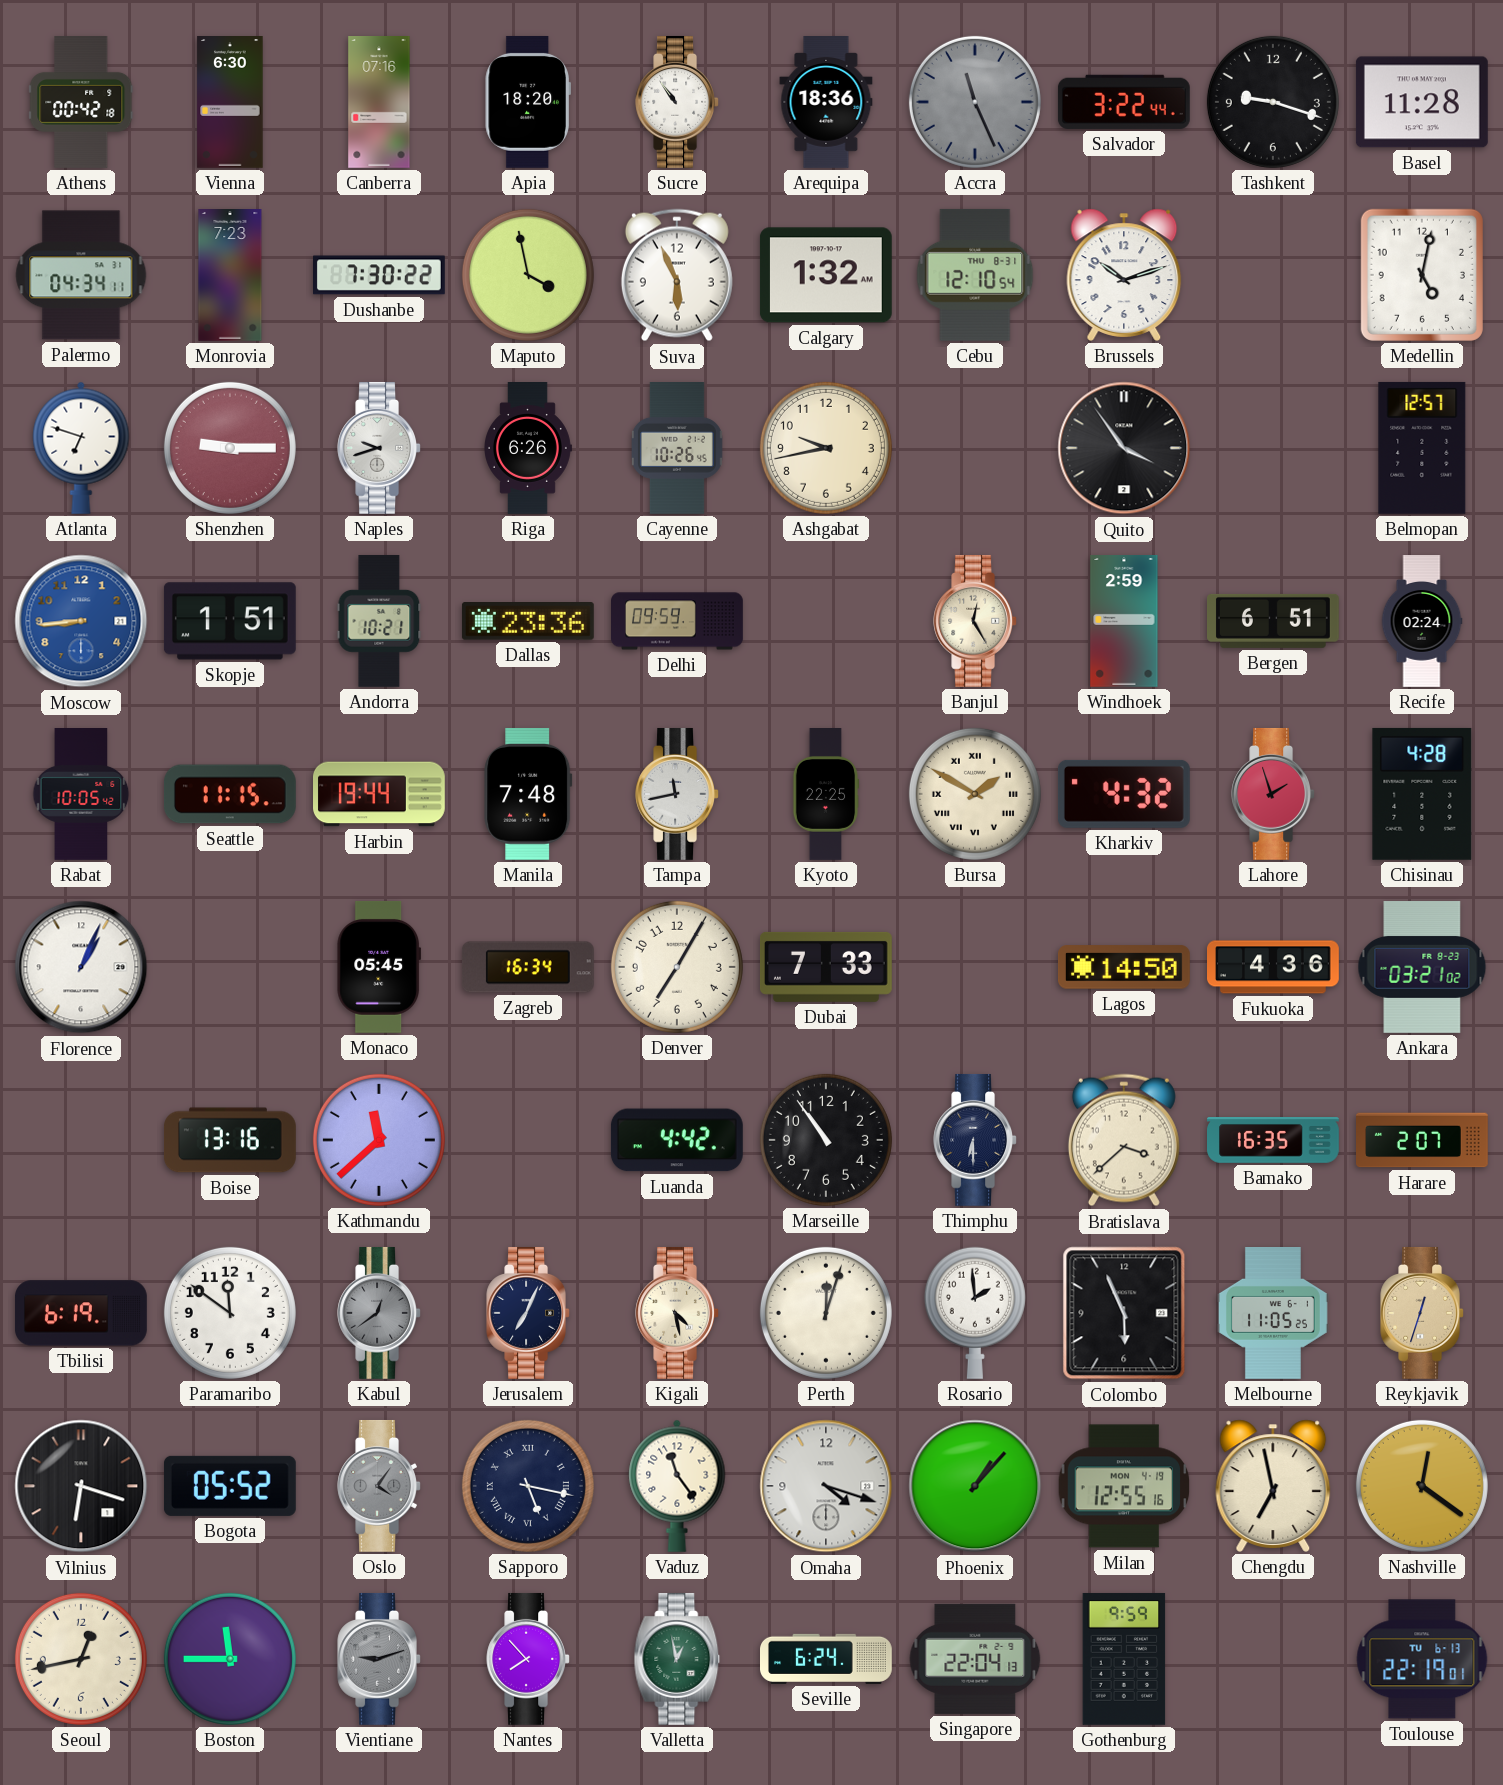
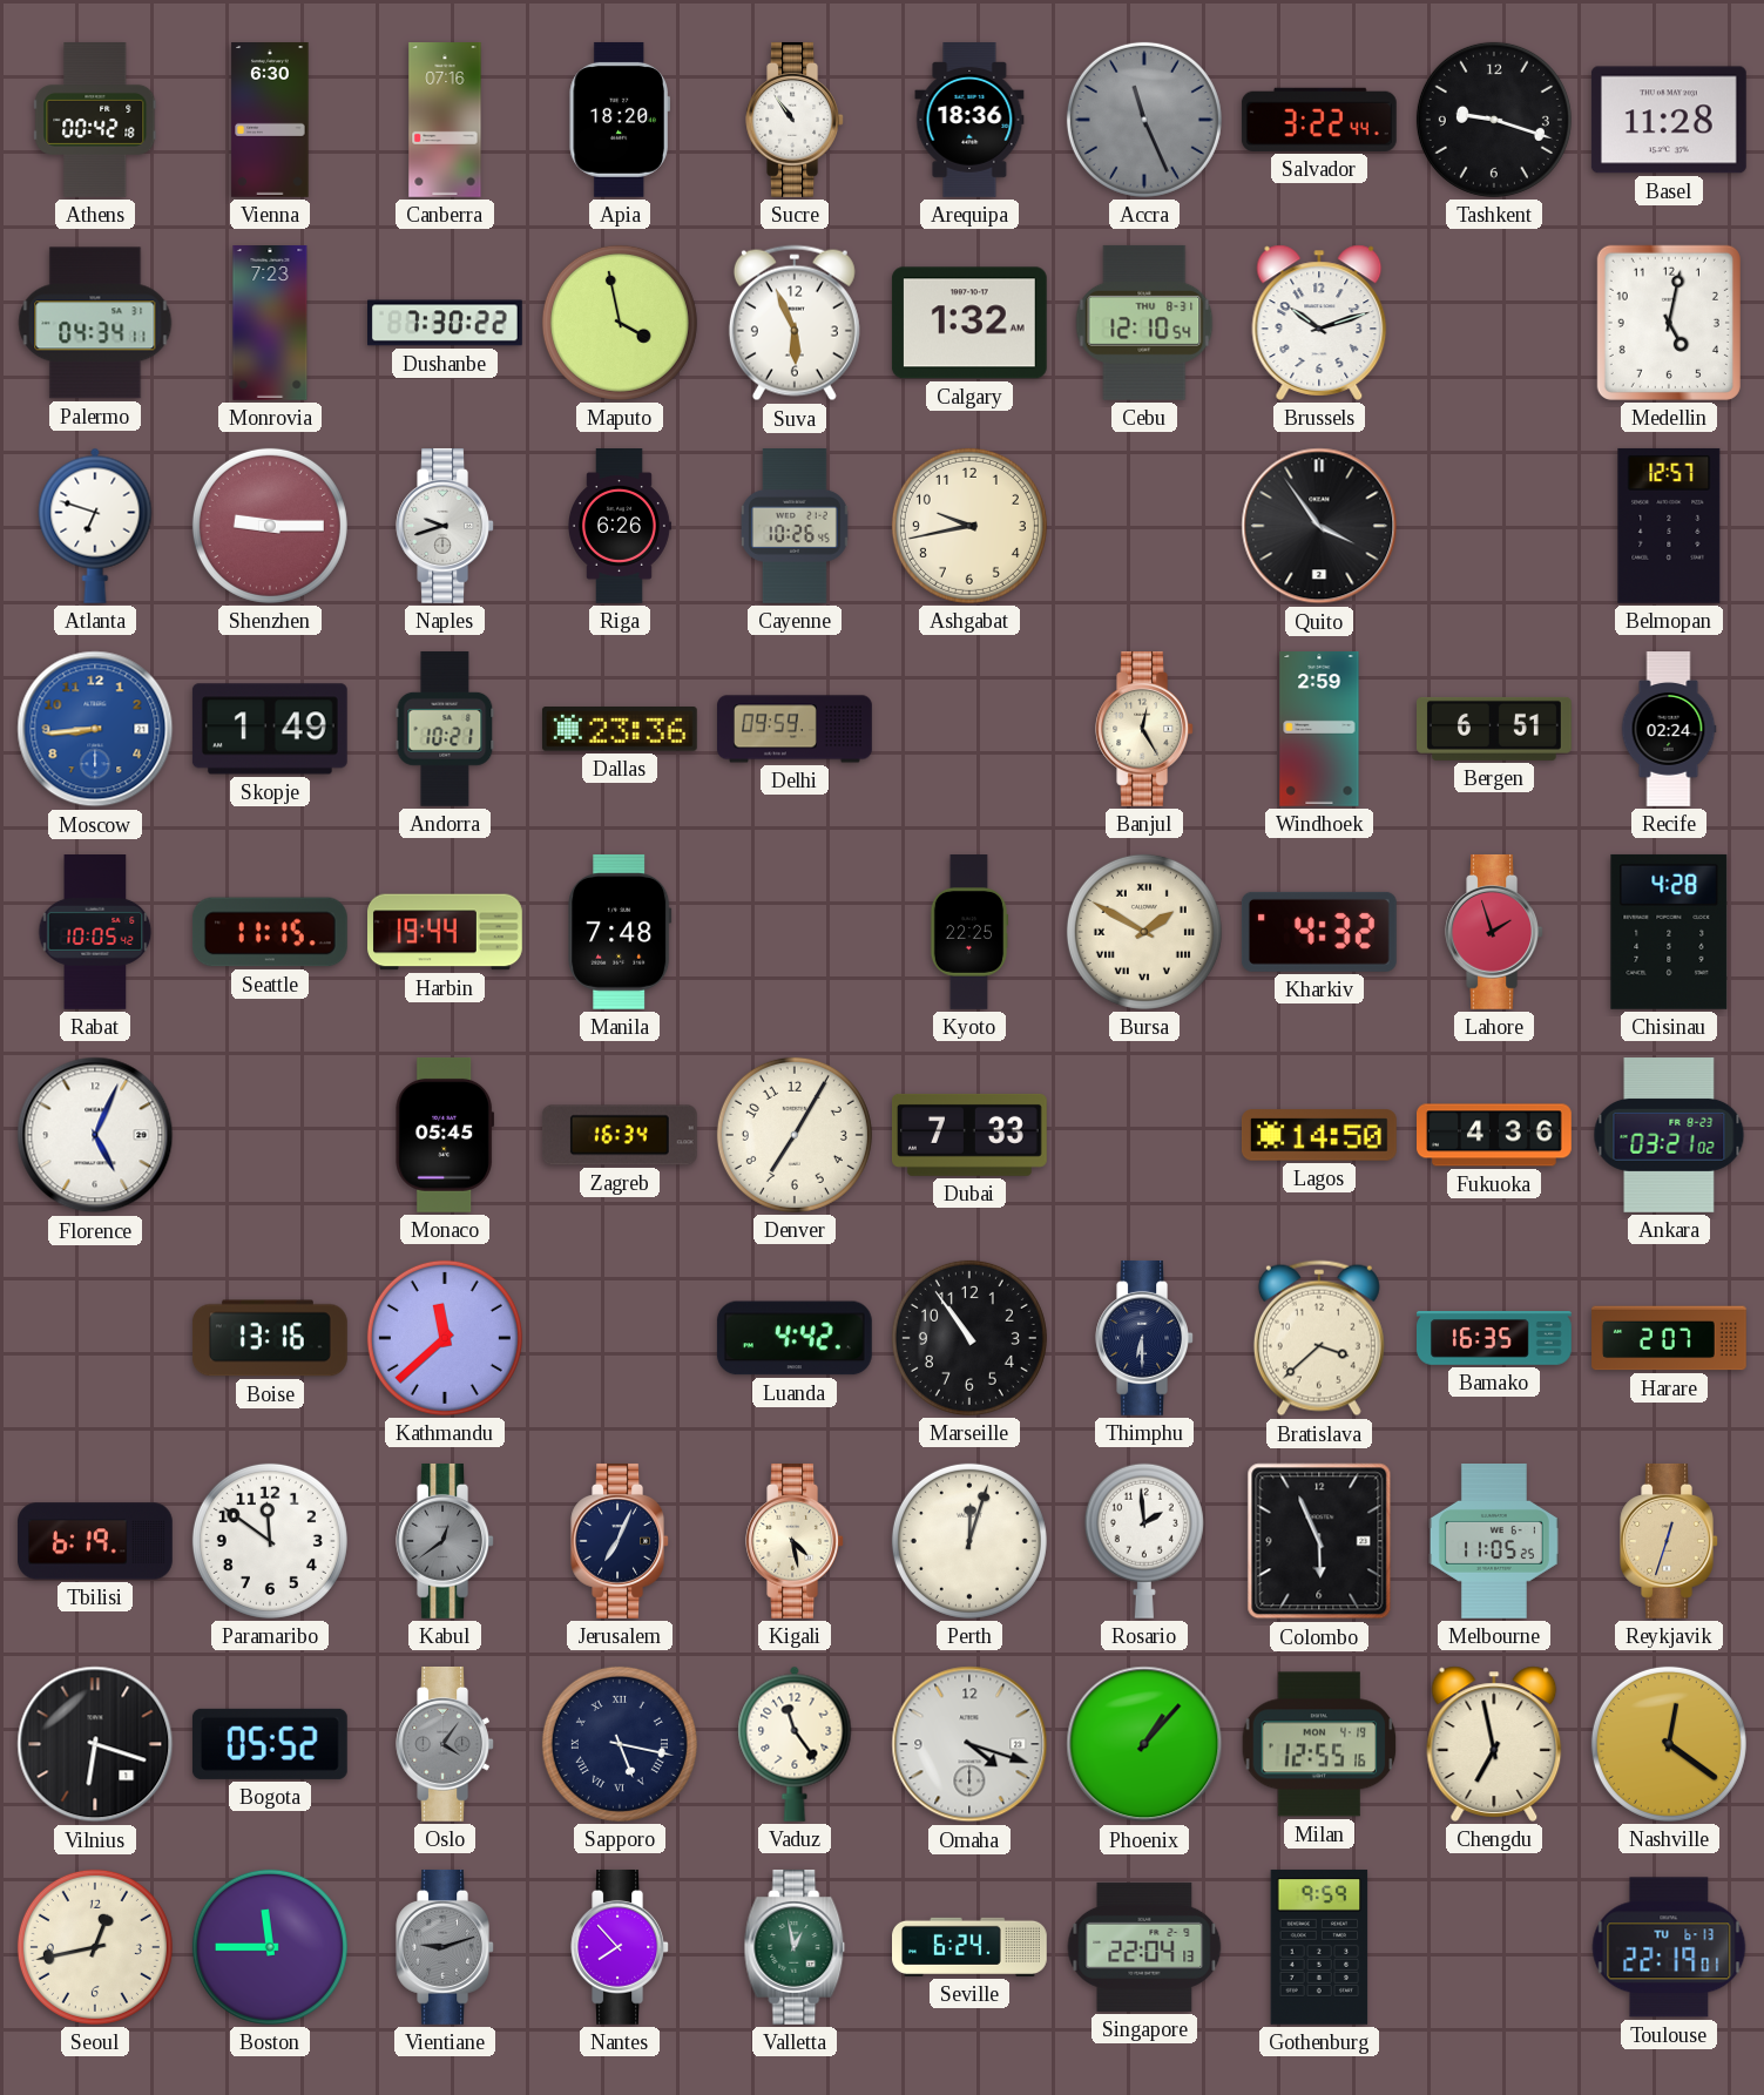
Skopje: 1:51 -> 1:49
Tampa: 11:43 -> none
Florence: 1:04 -> 5:04
